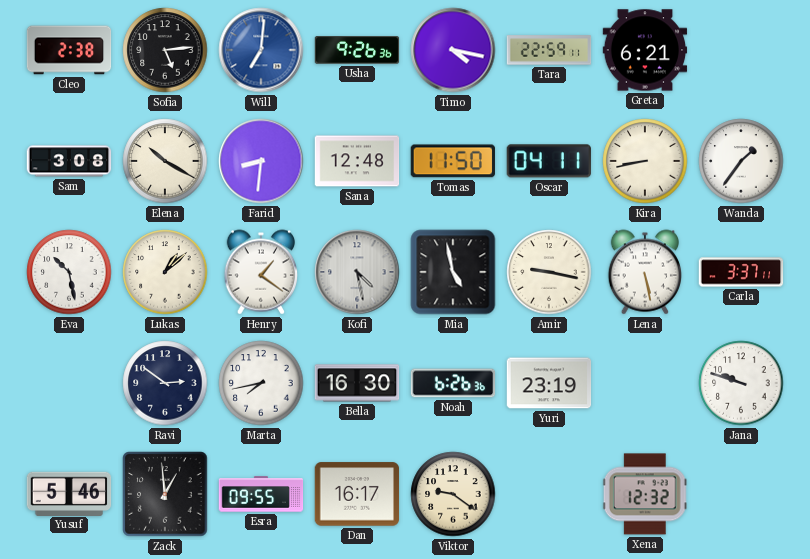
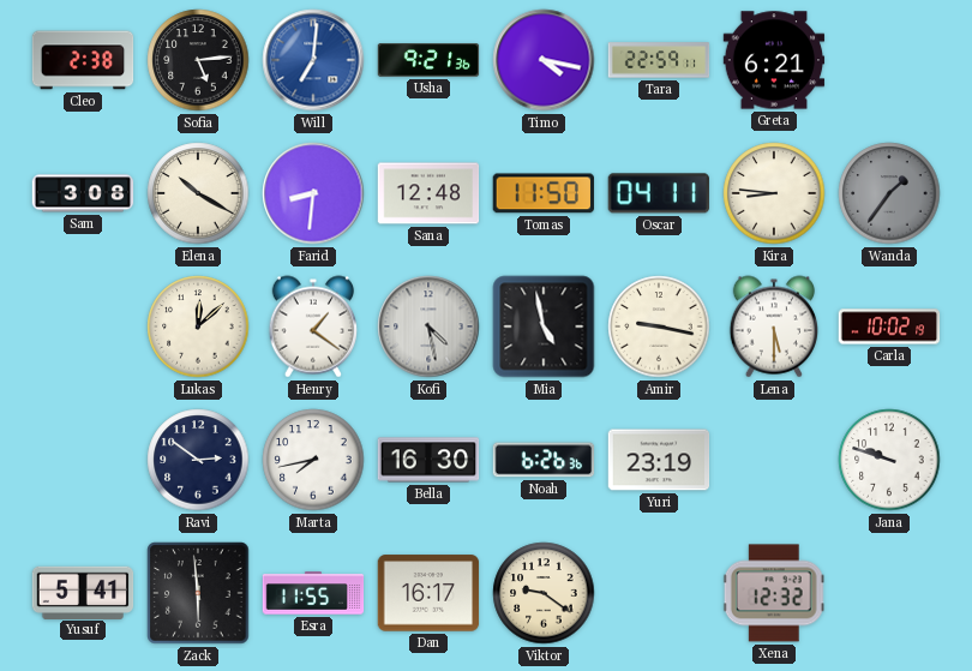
Usha: 9:26 -> 9:21
Kira: 8:43 -> 8:46
Wanda dial: white -> grey
Eva: 10:28 -> none
Lukas: 1:08 -> 12:08
Lena: 5:28 -> 5:30
Carla: 3:37 -> 10:02
Yusuf: 5:46 -> 5:41
Zack: 12:59 -> 5:59
Esra: 09:55 -> 11:55
